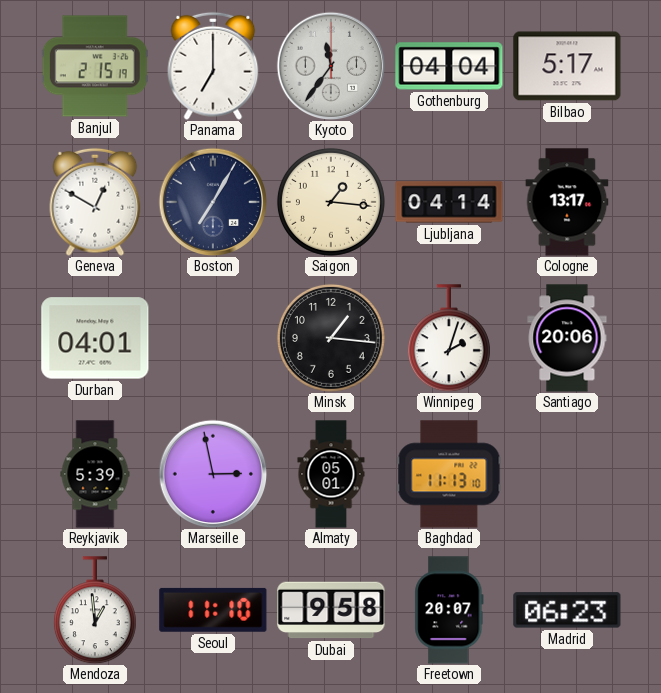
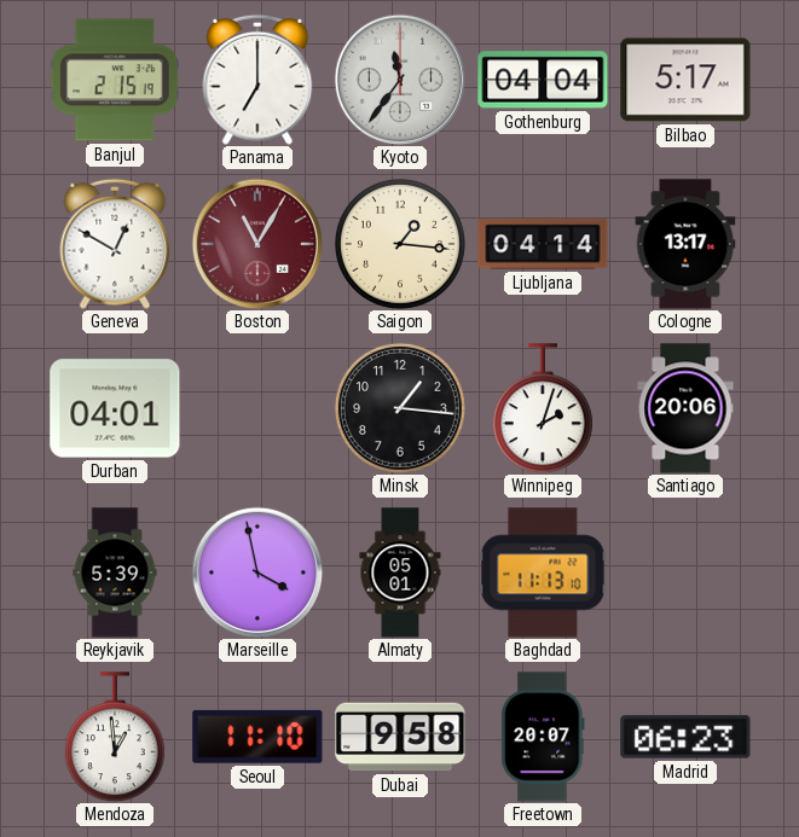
Boston: 7:05 -> 11:05
Boston dial: navy -> burgundy
Marseille: 2:58 -> 3:58
